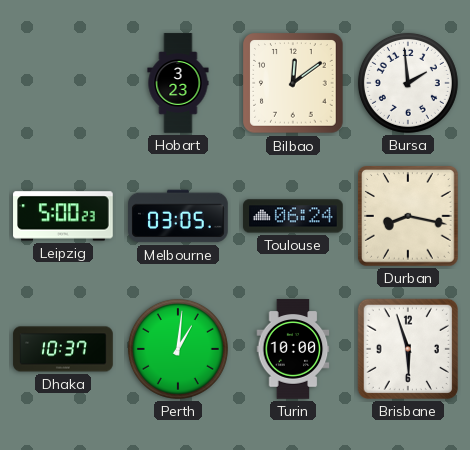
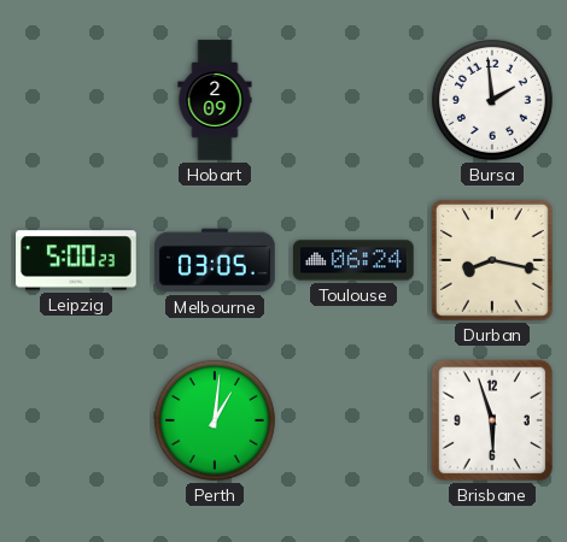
Hobart: 3:23 -> 2:09
Bilbao: 12:09 -> none
Dhaka: 10:37 -> none
Turin: 10:00 -> none
